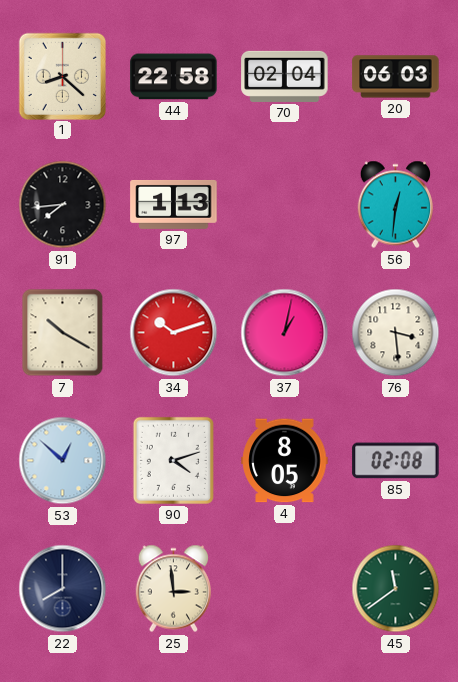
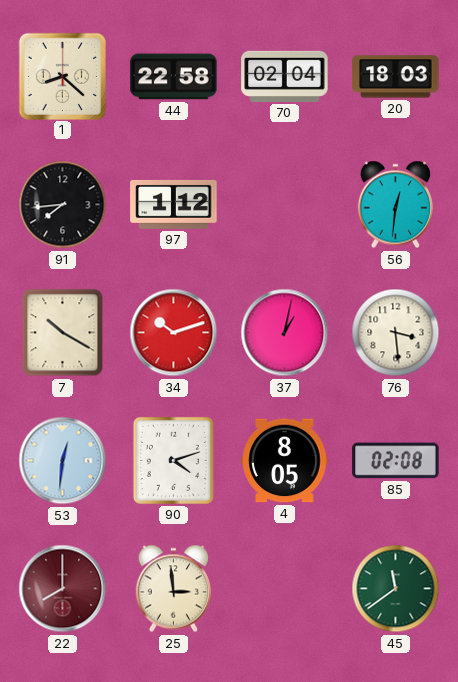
20: 06:03 -> 18:03
97: 1:13 -> 1:12
53: 12:52 -> 12:31
22 dial: navy -> burgundy
